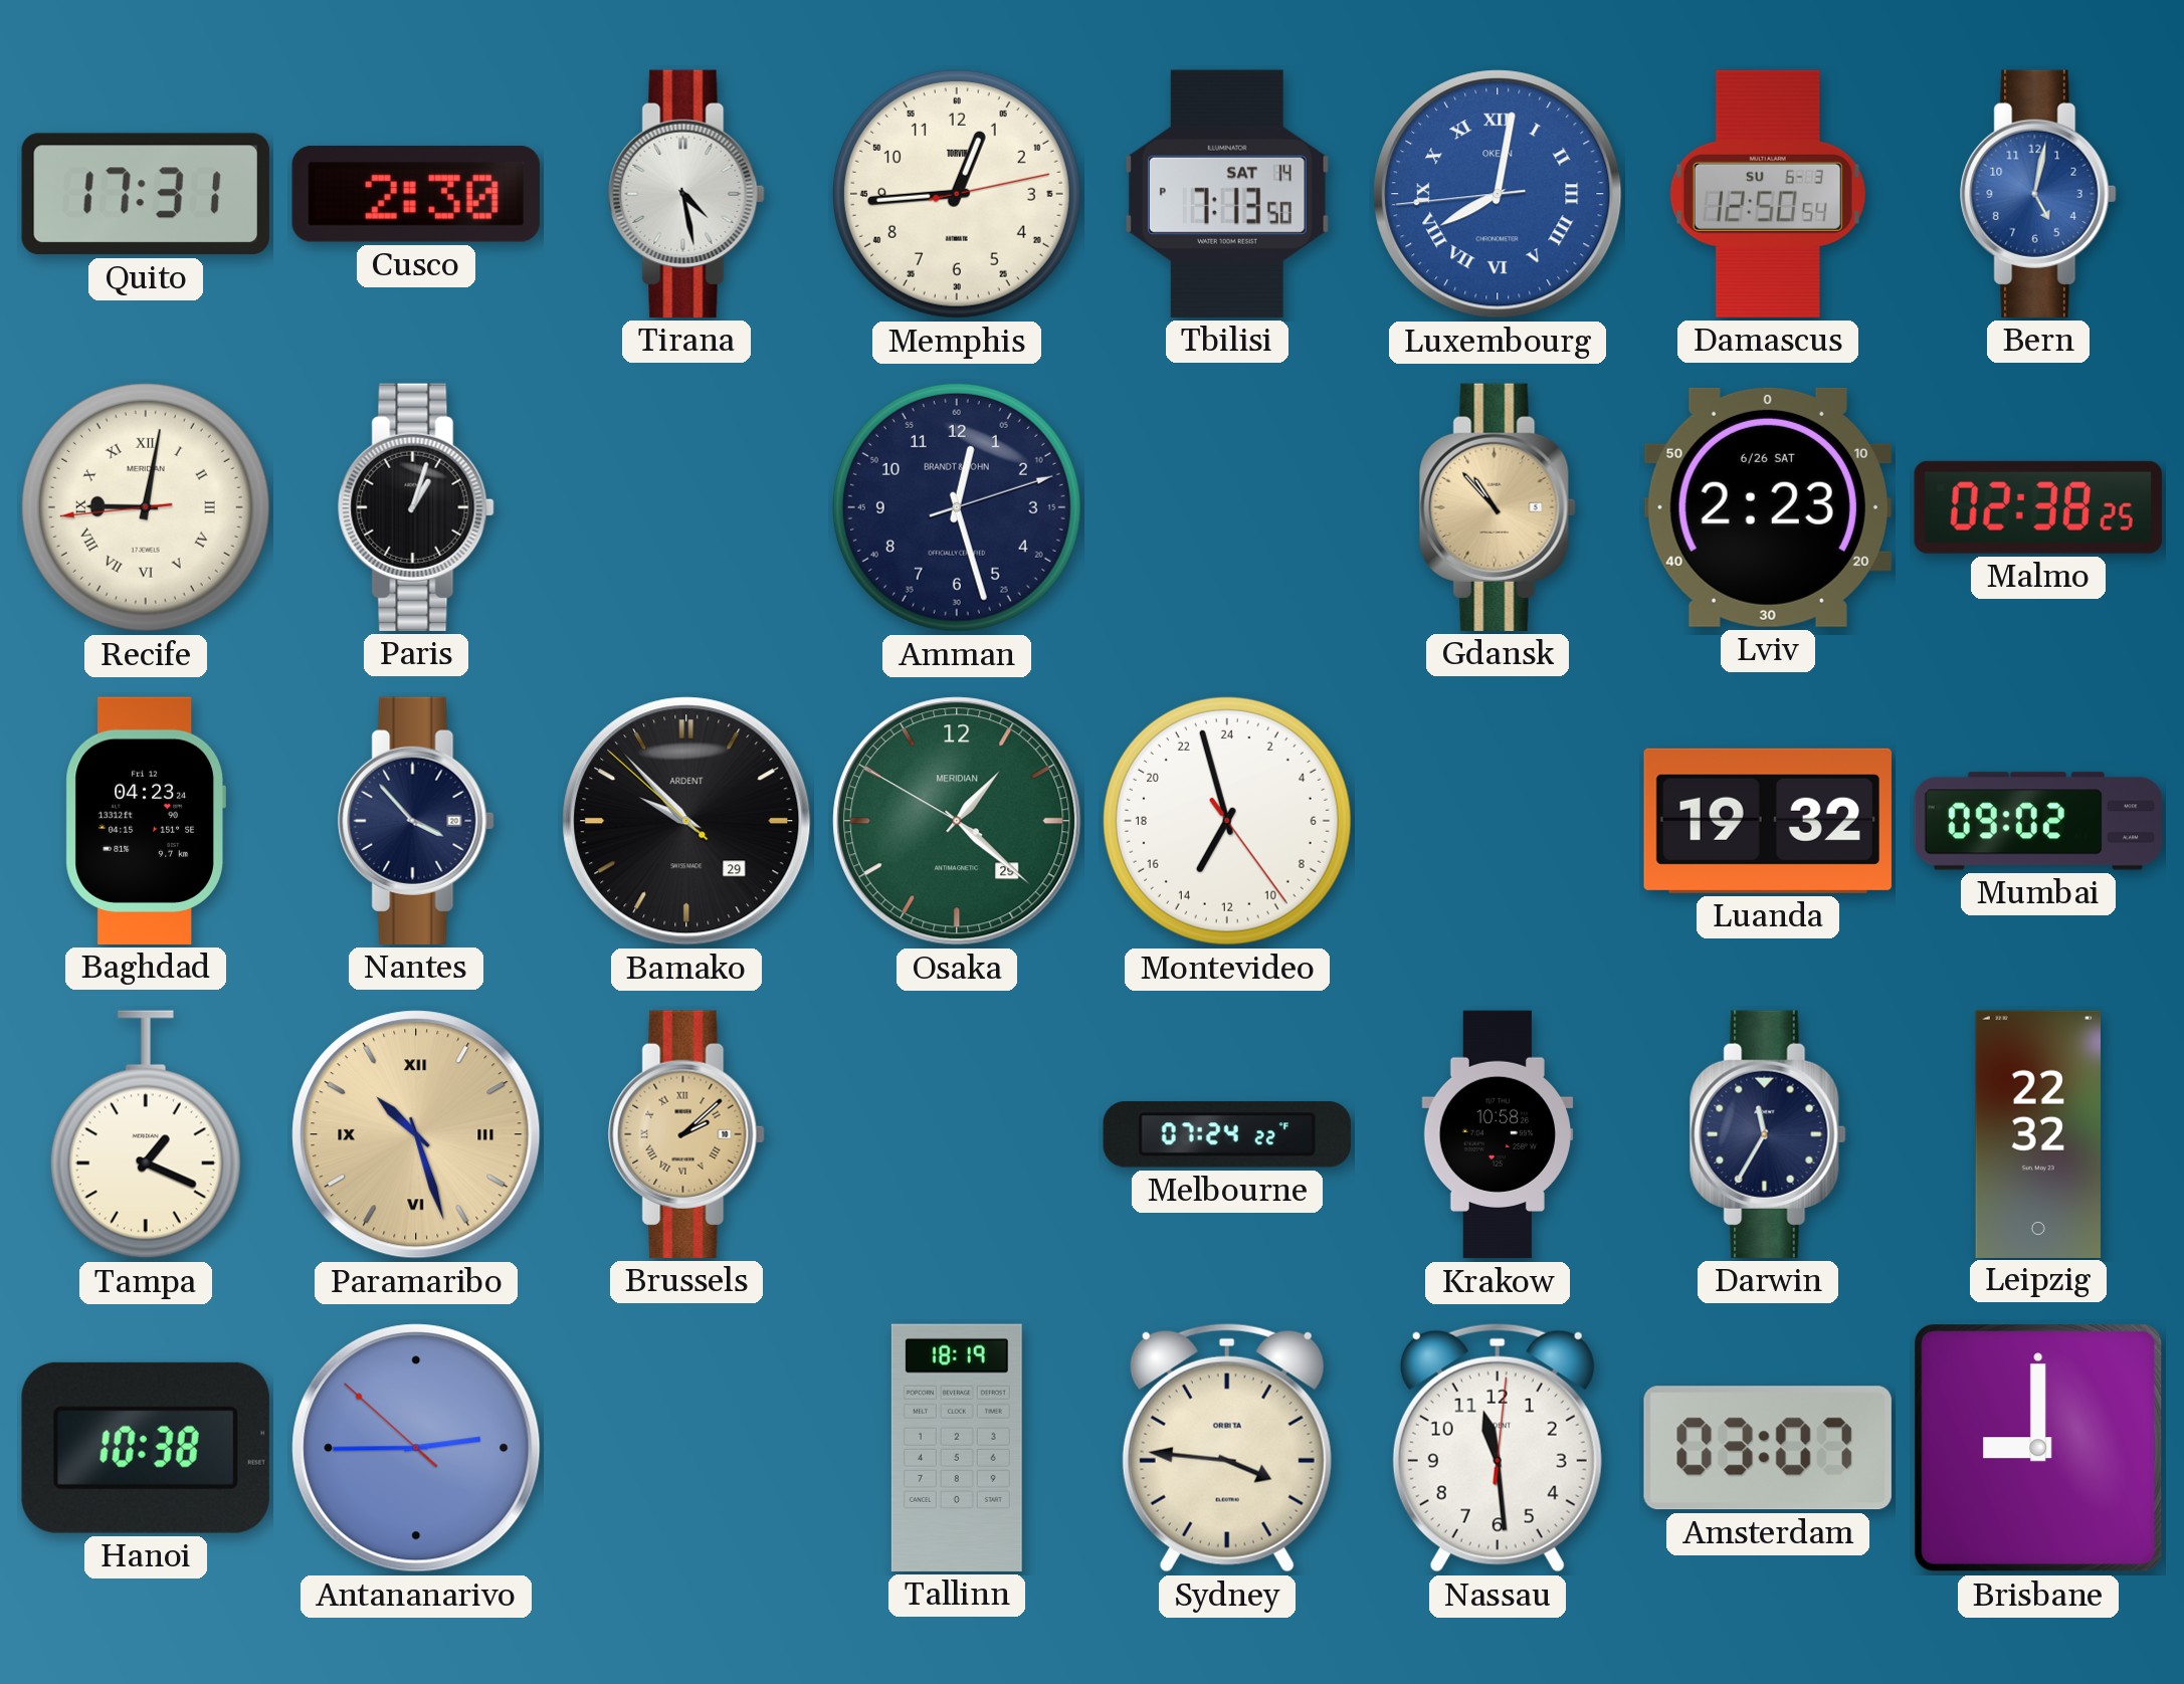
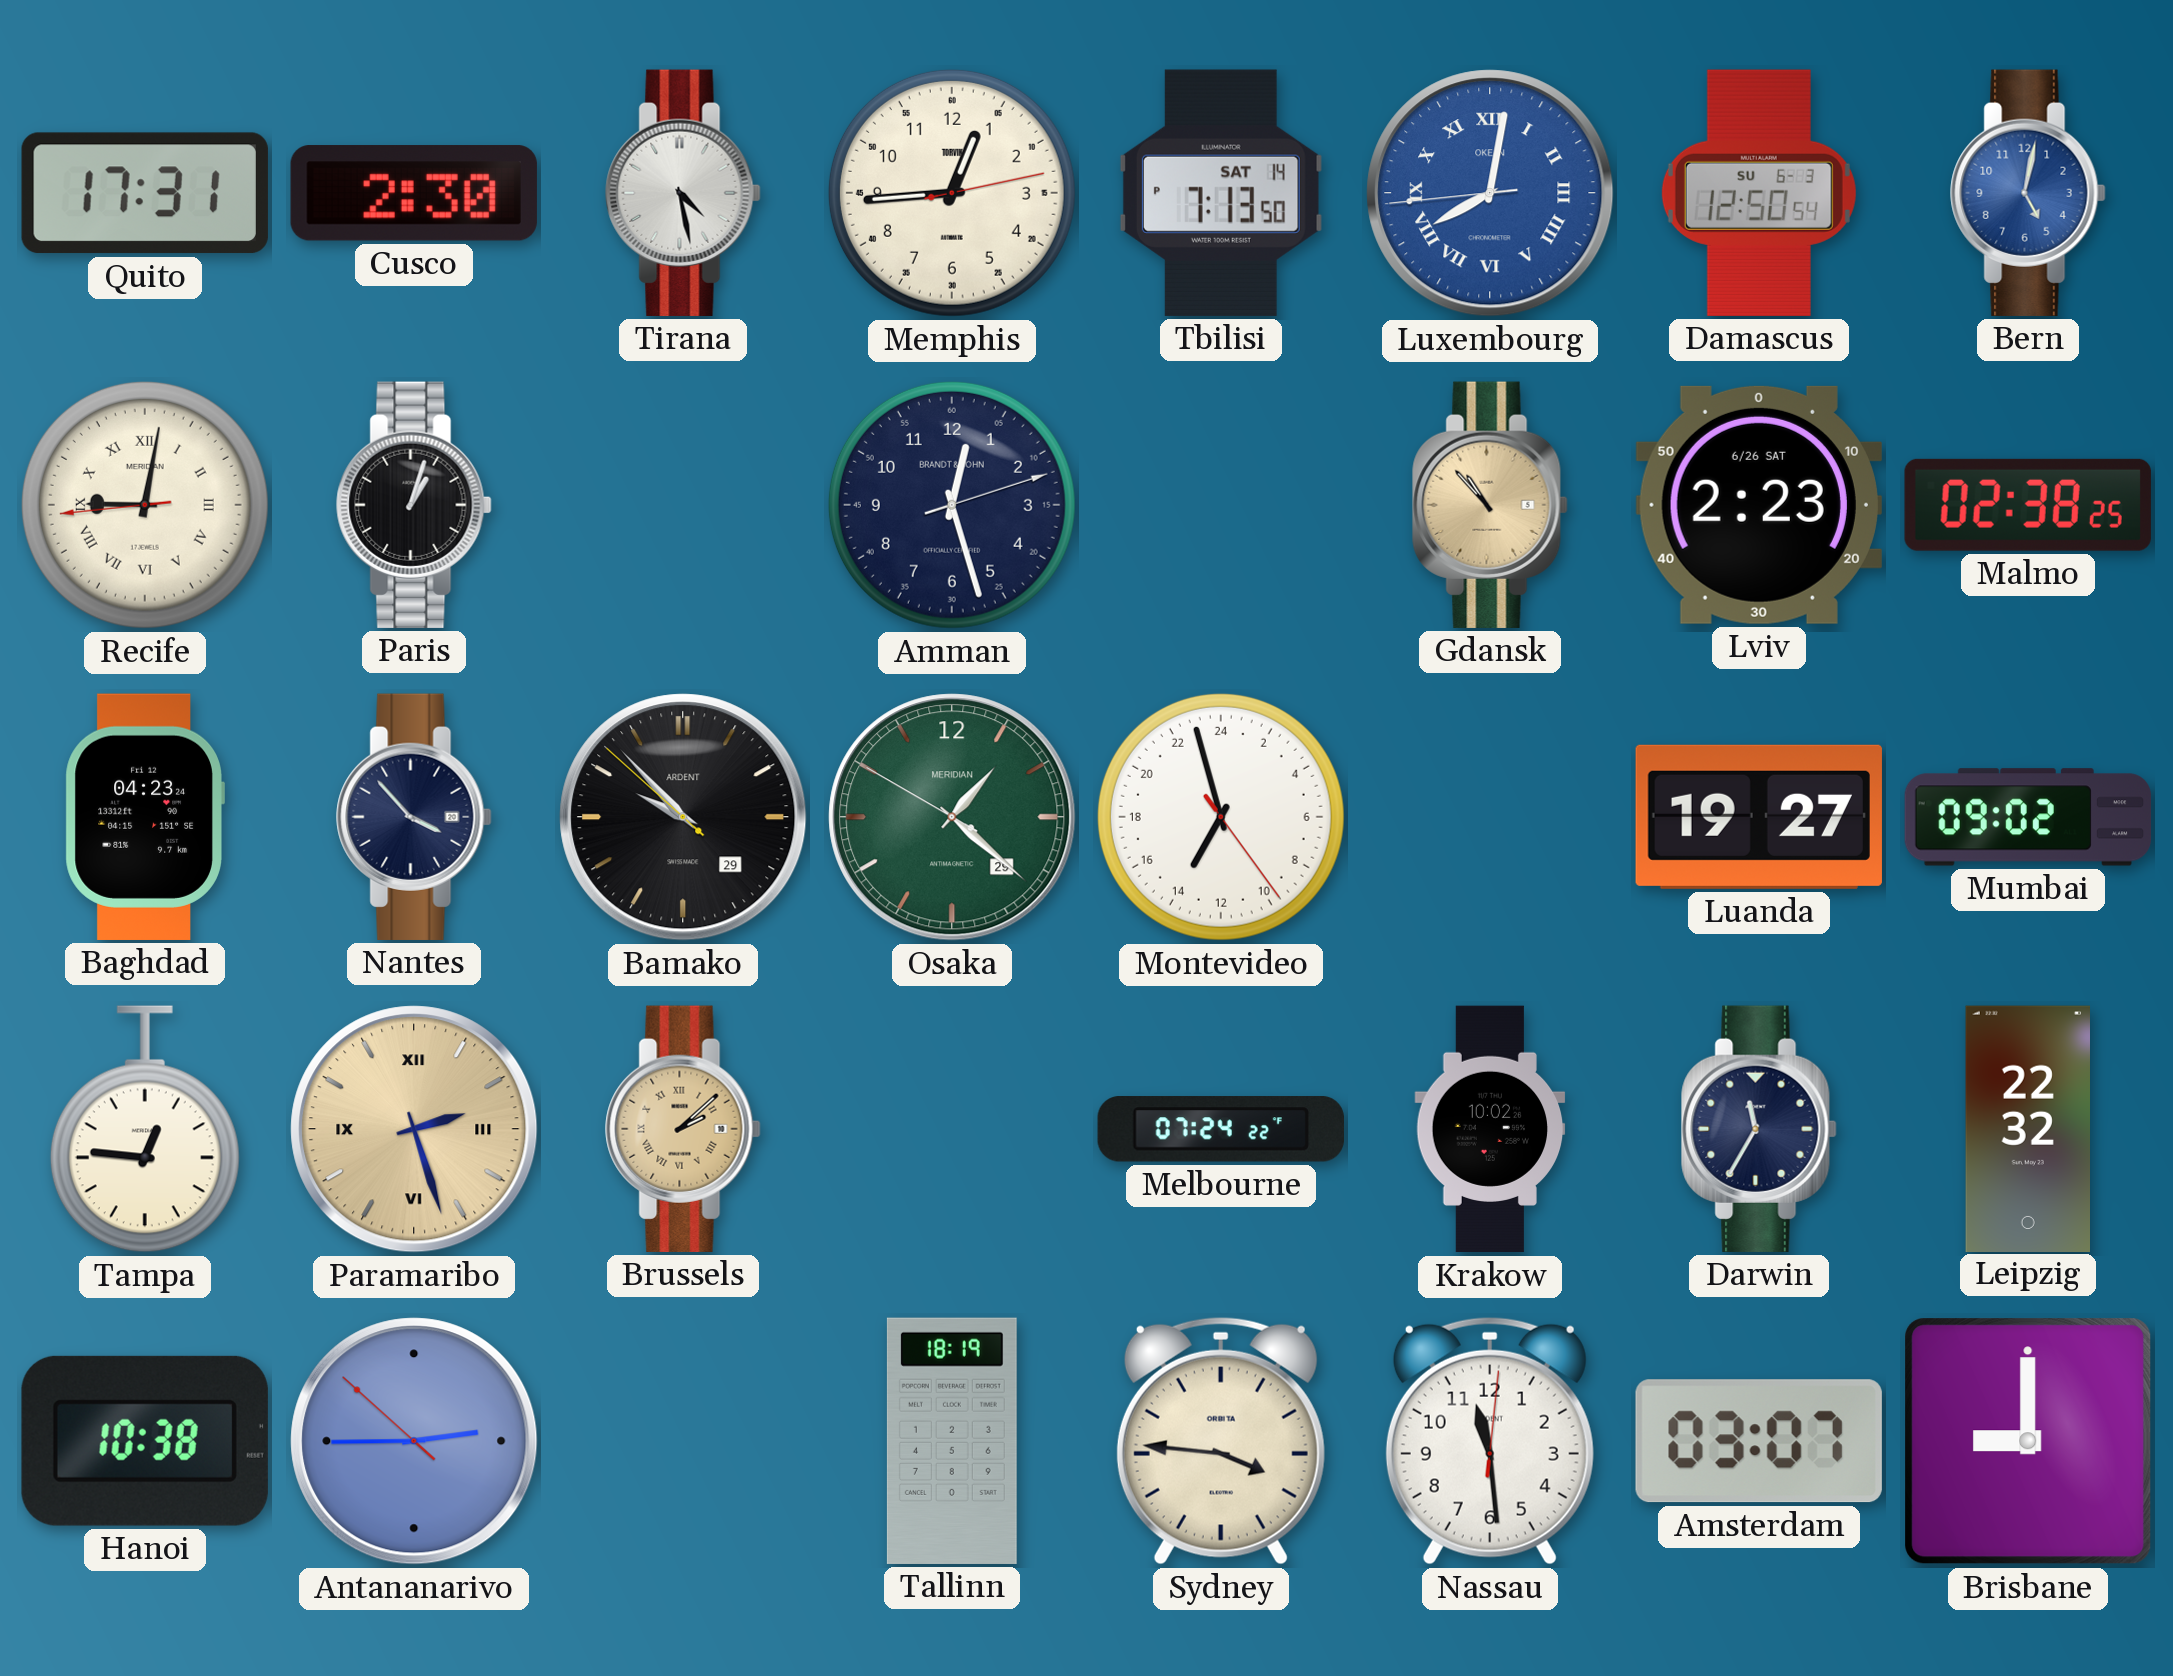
Luanda: 19:32 -> 19:27
Tampa: 1:19 -> 12:46
Paramaribo: 10:27 -> 2:27
Krakow: 10:58 -> 10:02
